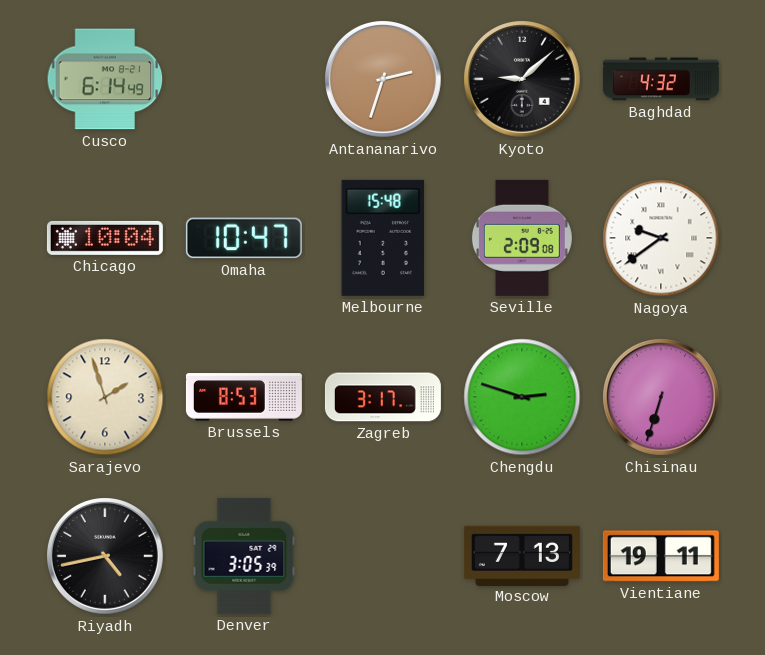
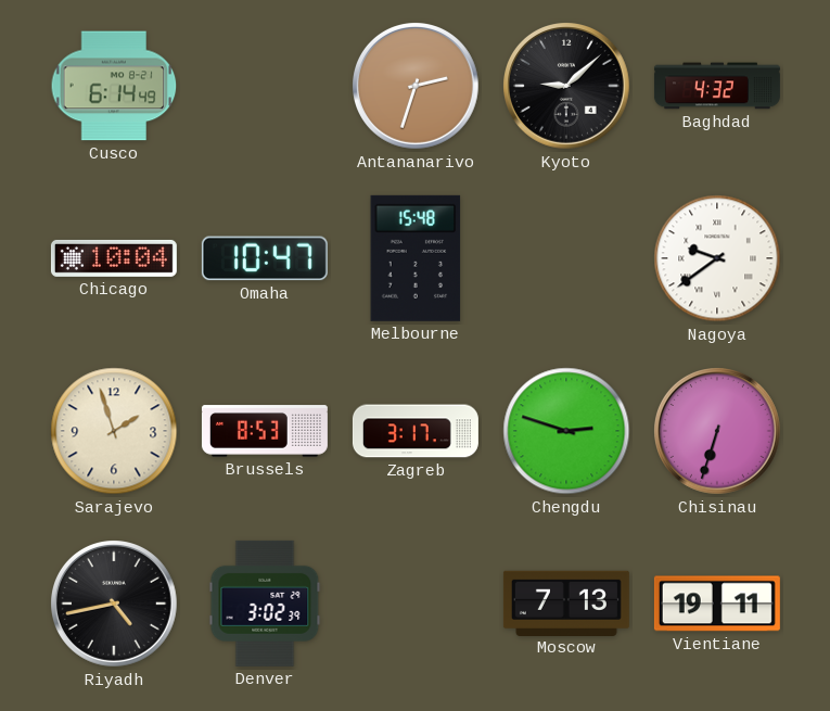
Seville: 2:09 -> none
Denver: 3:05 -> 3:02
